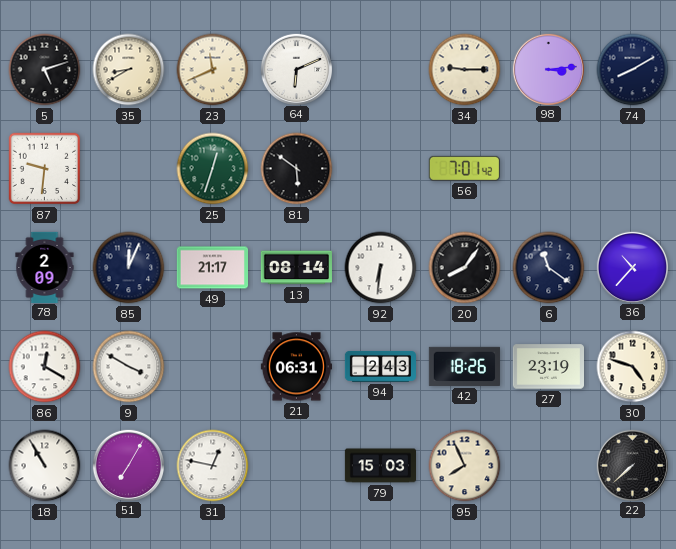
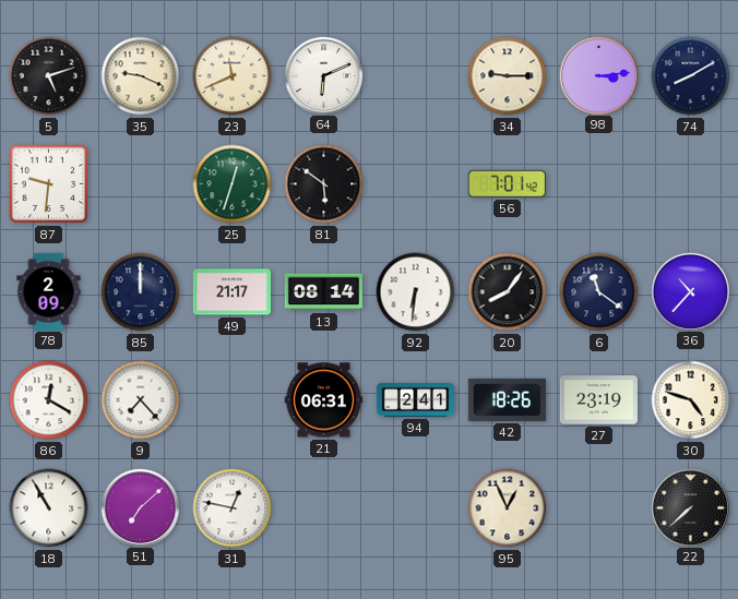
35: 8:40 -> 9:19
85: 12:04 -> 12:00
9: 3:50 -> 7:23
94: 2:43 -> 2:41
51: 7:05 -> 7:08
79: 15:03 -> none
95: 7:56 -> 12:56
